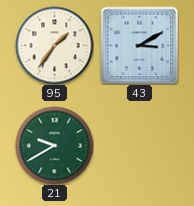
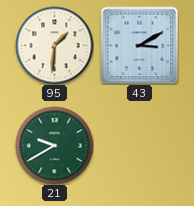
95: 1:36 -> 1:31
